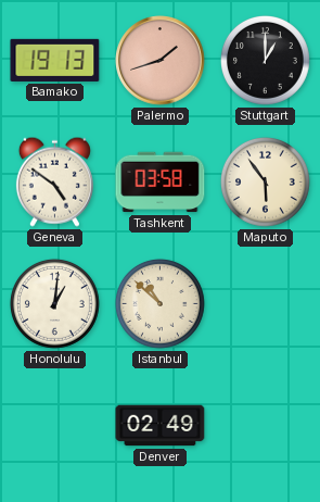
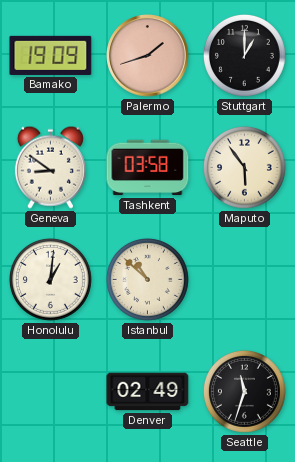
Bamako: 19:13 -> 19:09
Geneva: 4:51 -> 8:51
Seattle: none -> 11:33
